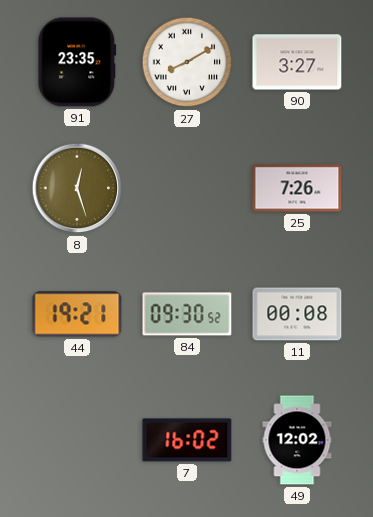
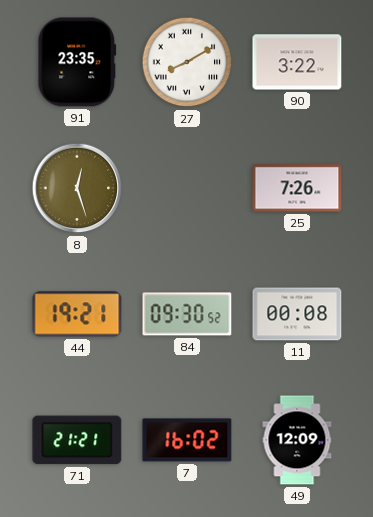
90: 3:27 -> 3:22
71: none -> 21:21
49: 12:02 -> 12:09
